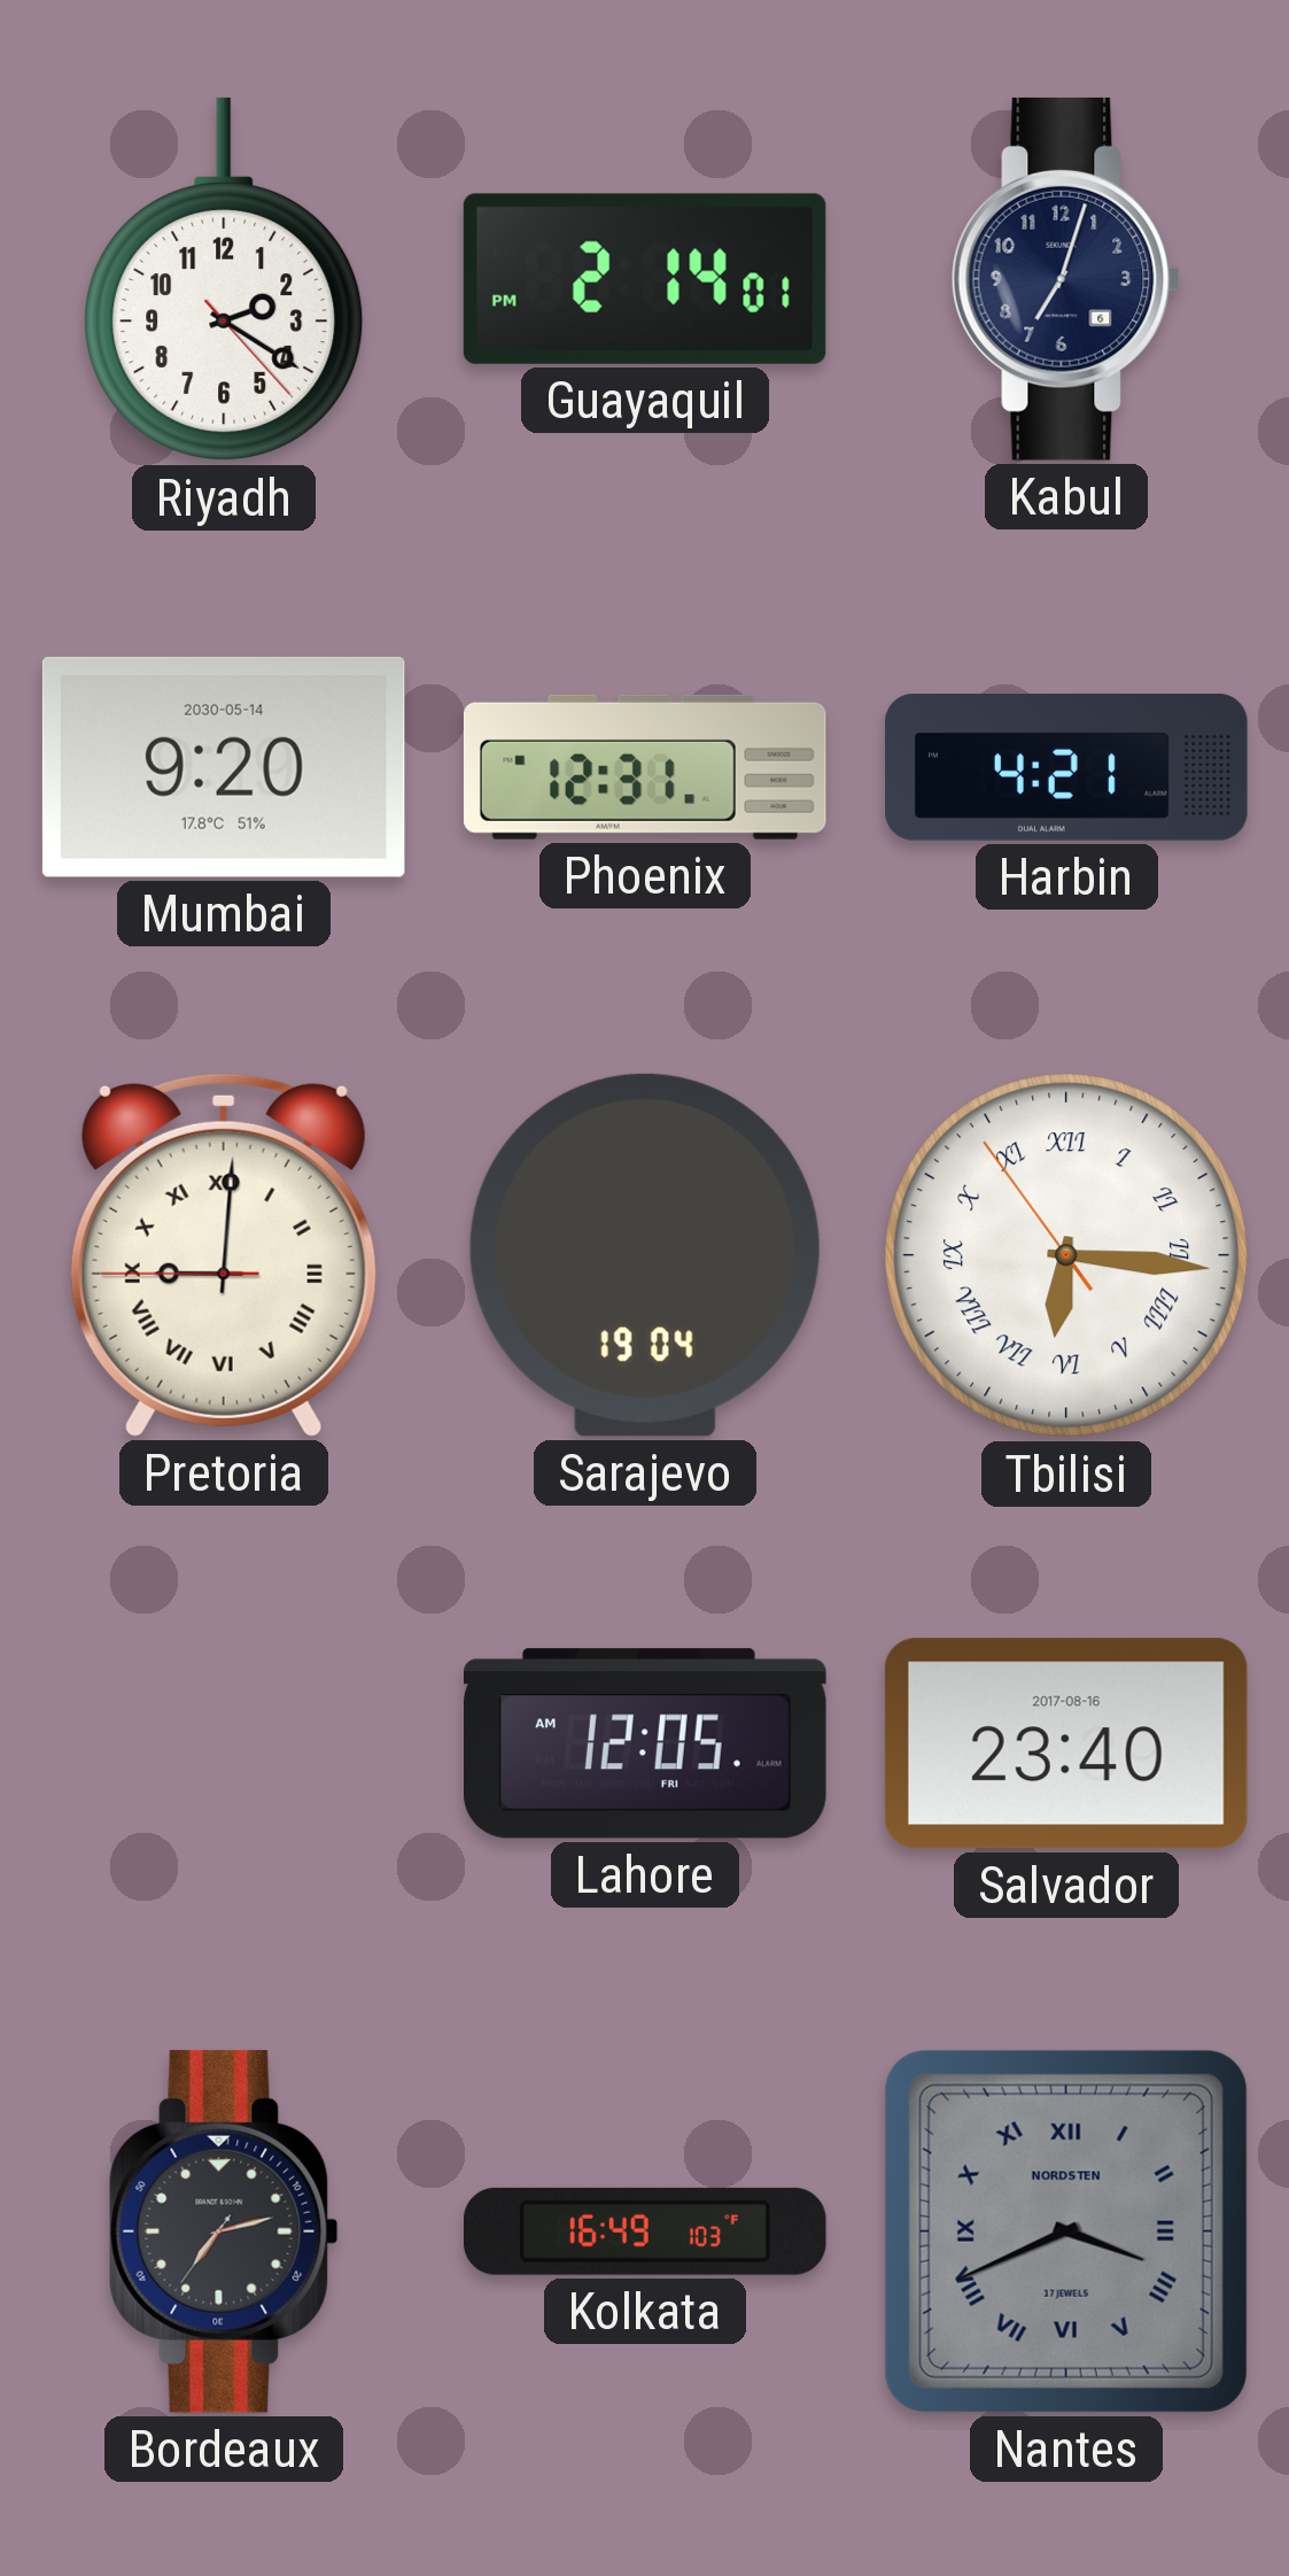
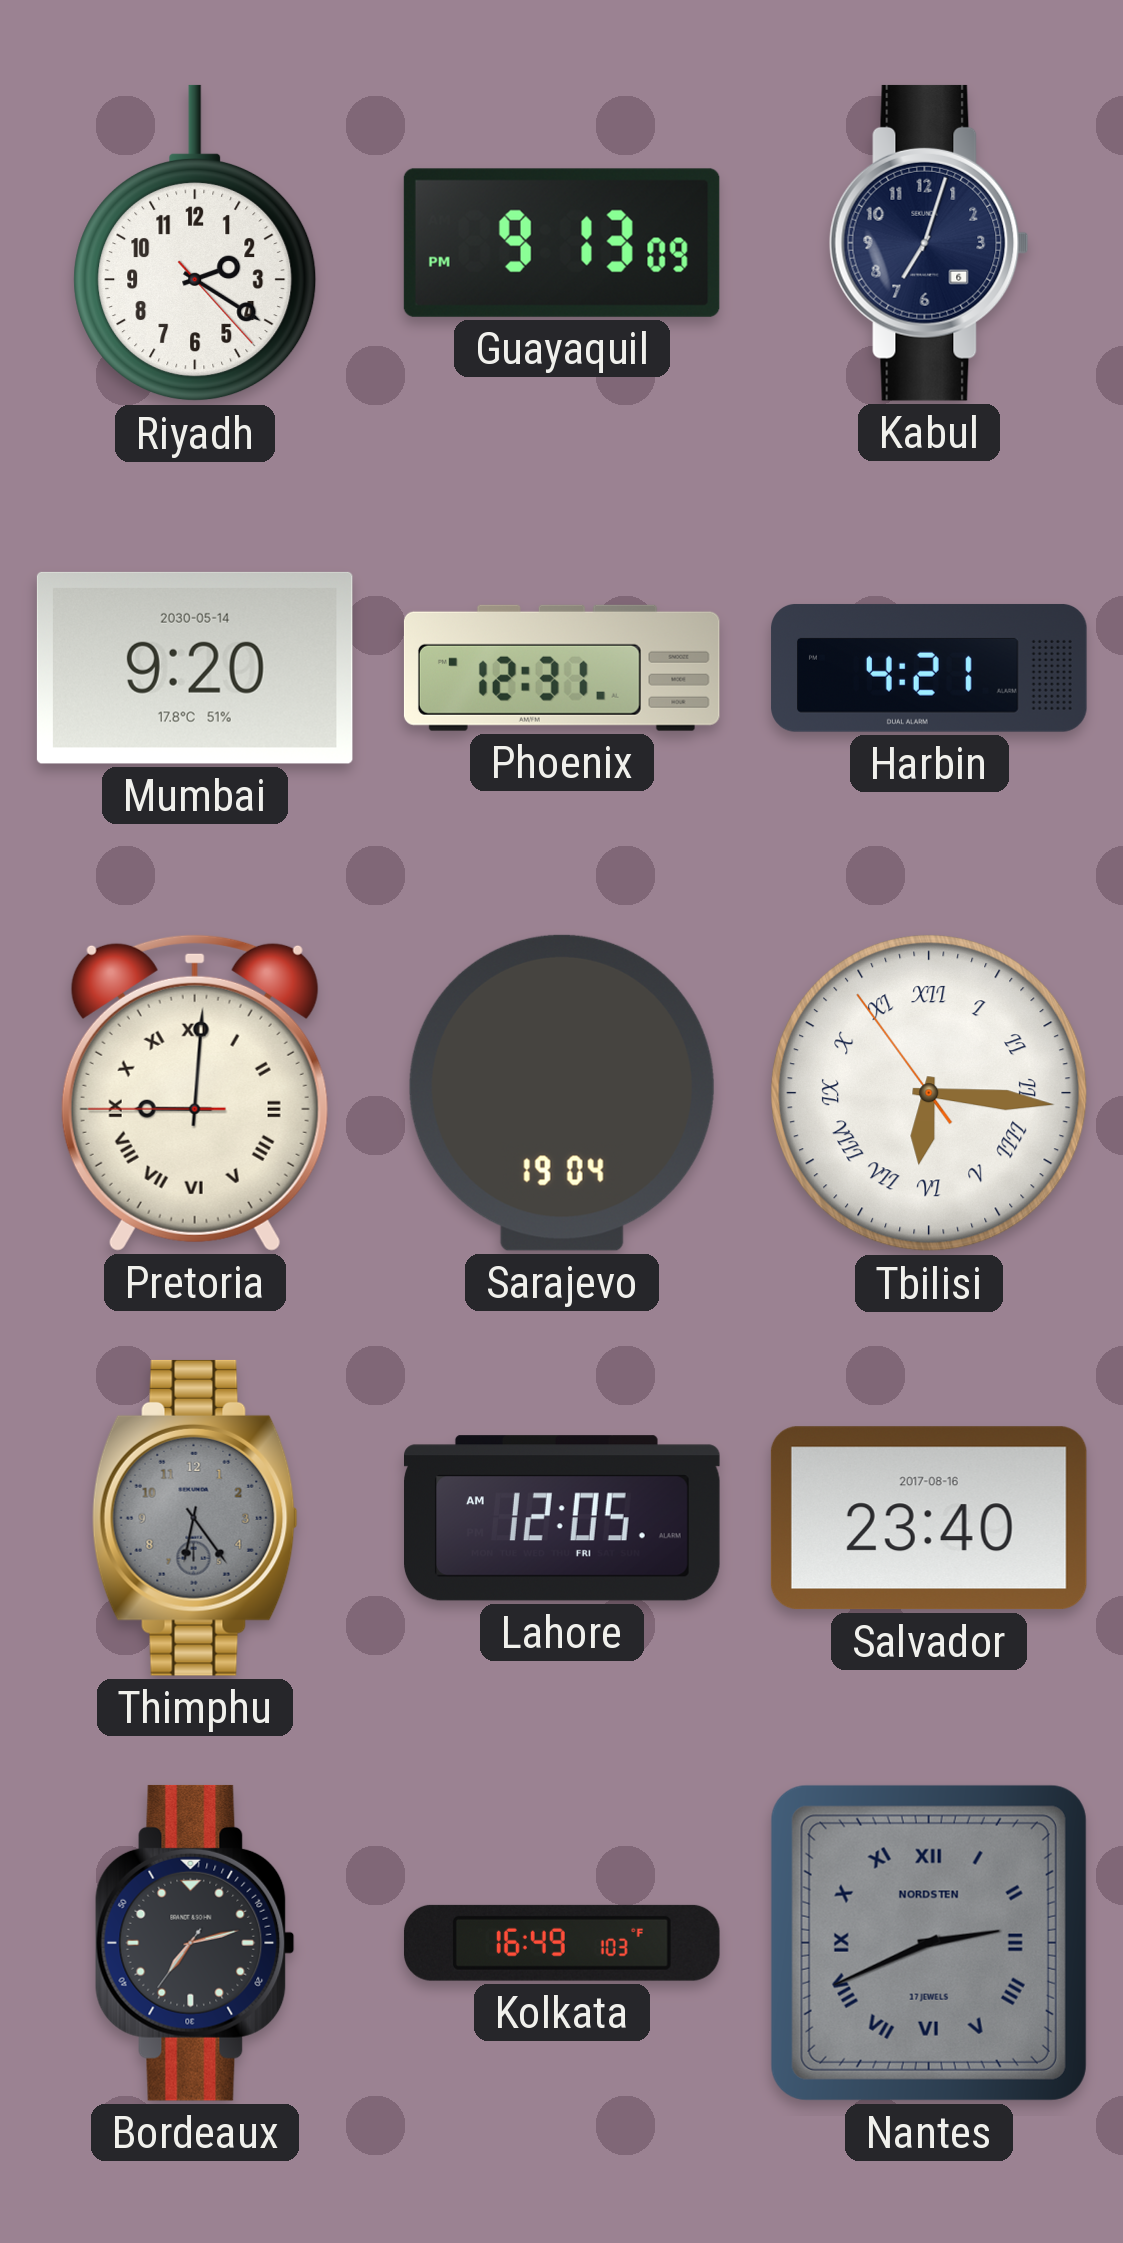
Guayaquil: 2:14 -> 9:13
Thimphu: none -> 6:24
Nantes: 3:41 -> 2:41
